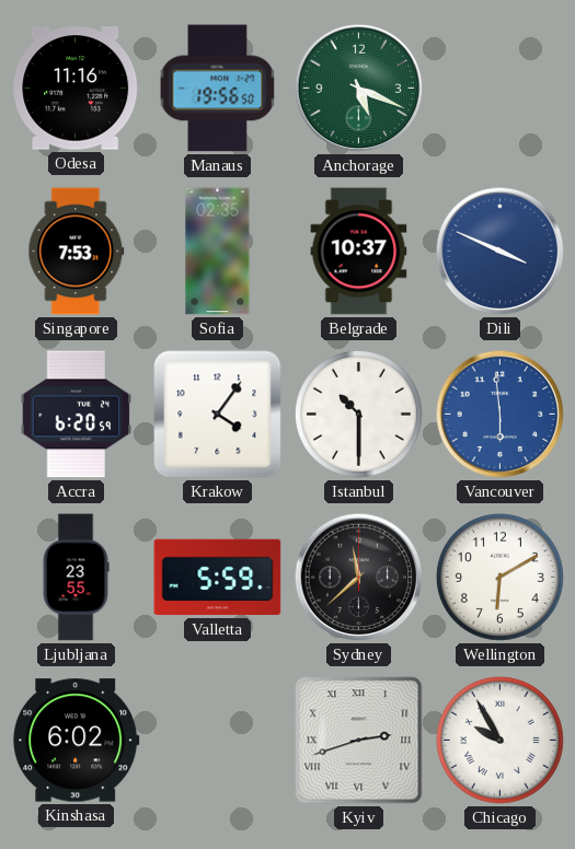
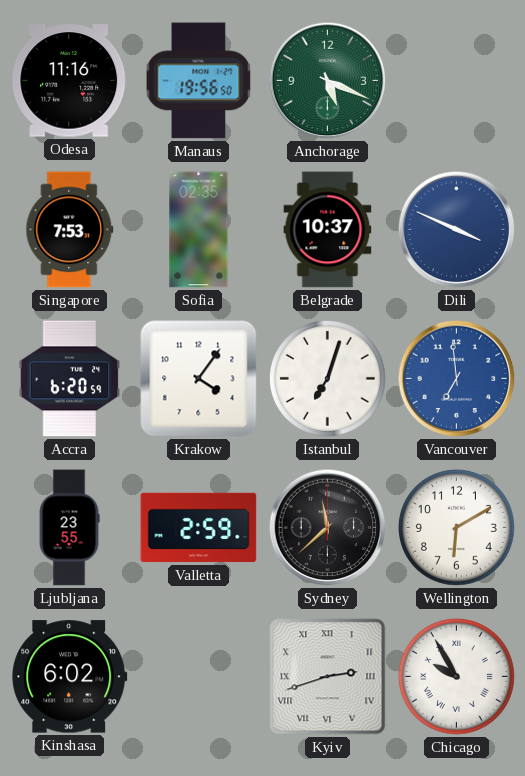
Istanbul: 10:30 -> 7:03
Vancouver: 5:59 -> 6:59
Valletta: 5:59 -> 2:59
